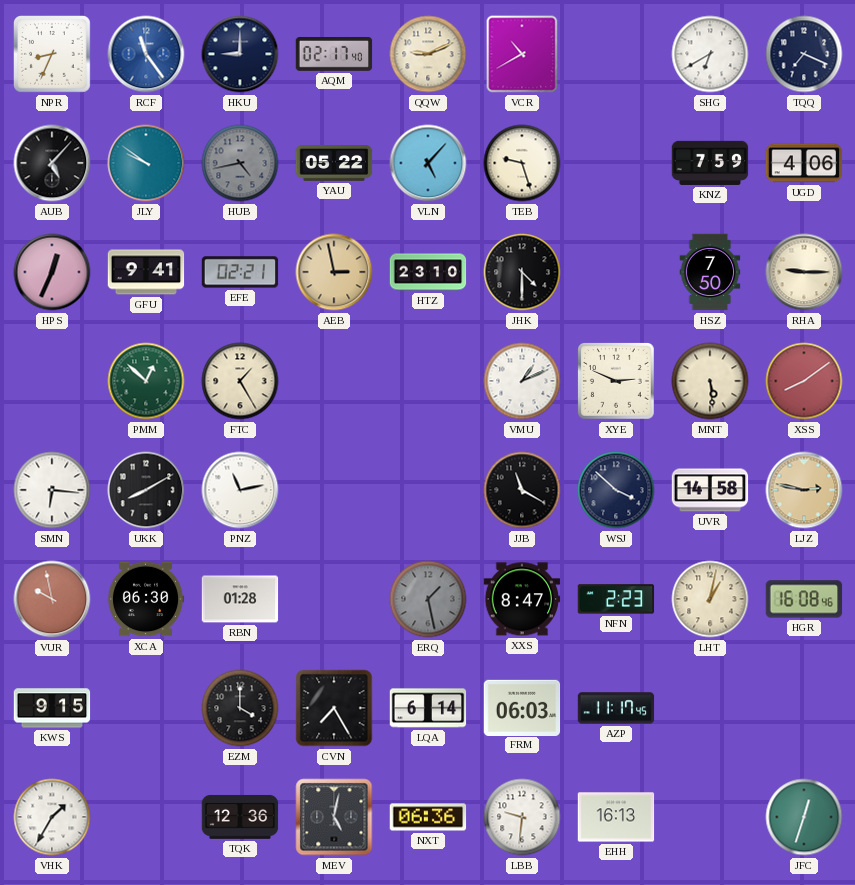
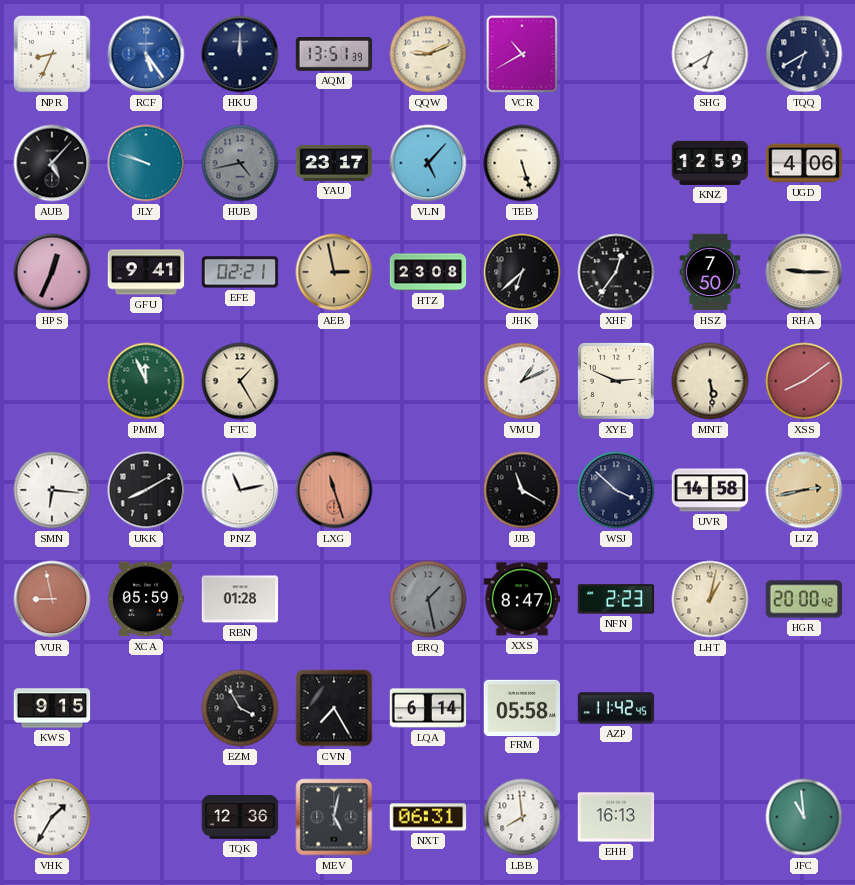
RCF: 11:24 -> 5:24
HKU: 9:00 -> 12:00
AQM: 02:17 -> 13:51
TQQ: 7:19 -> 6:40
JLY: 9:51 -> 9:48
YAU: 05:22 -> 23:17
TEB: 9:27 -> 5:27
KNZ: 7:59 -> 12:59
HTZ: 23:10 -> 23:08
JHK: 4:30 -> 6:38
XHF: none -> 12:36
PMM: 12:52 -> 11:56
LXG: none -> 11:27
LJZ: 2:47 -> 2:43
VUR: 9:58 -> 8:58
XCA: 06:30 -> 05:59
HGR: 16:08 -> 20:00
EZM: 4:00 -> 3:55
FRM: 06:03 -> 05:58
AZP: 11:17 -> 11:42
NXT: 06:36 -> 06:31
LBB: 9:31 -> 7:59
JFC: 12:33 -> 10:59
